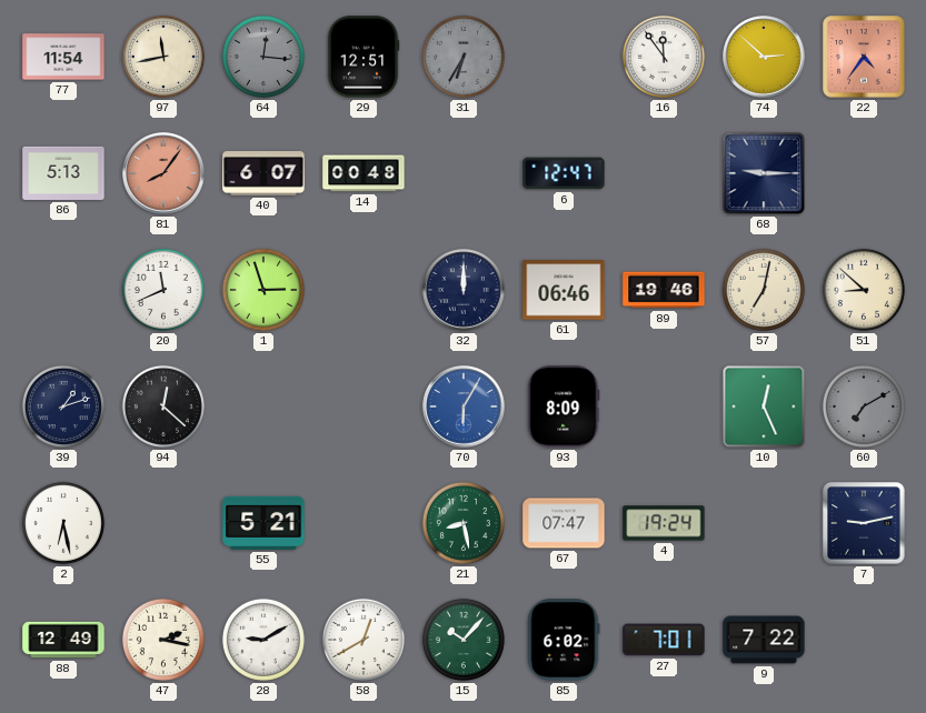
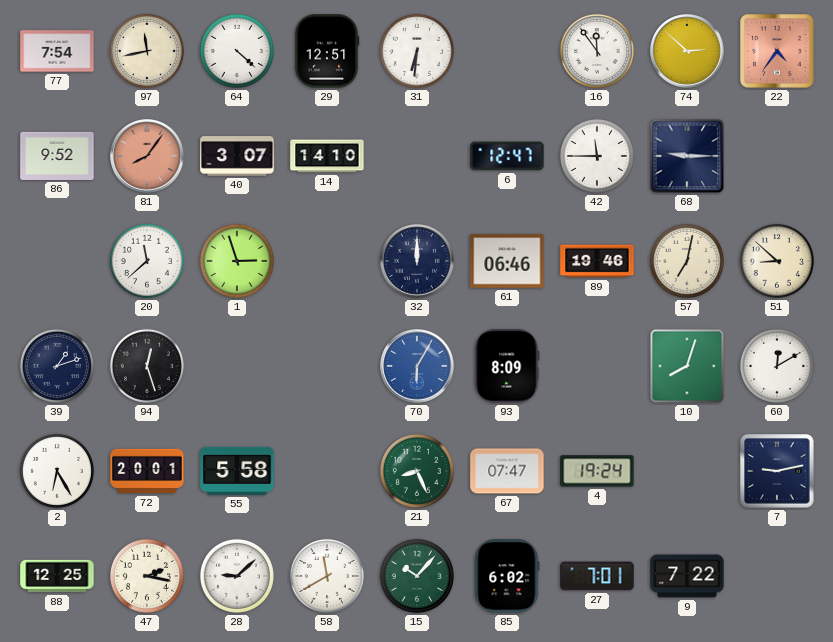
77: 11:54 -> 7:54
64: 12:16 -> 4:22
64 dial: grey -> white
31: 6:35 -> 6:31
31 dial: grey -> white
86: 5:13 -> 9:52
40: 6:07 -> 3:07
14: 00:48 -> 14:10
42: none -> 11:45
20: 11:41 -> 11:38
94: 12:22 -> 12:27
10: 12:26 -> 8:03
60: 7:10 -> 12:10
60 dial: grey -> white
2: 6:28 -> 6:25
72: none -> 20:01
55: 5:21 -> 5:58
21: 8:28 -> 8:26
88: 12:49 -> 12:25
28: 9:10 -> 9:08
58: 12:40 -> 11:40
